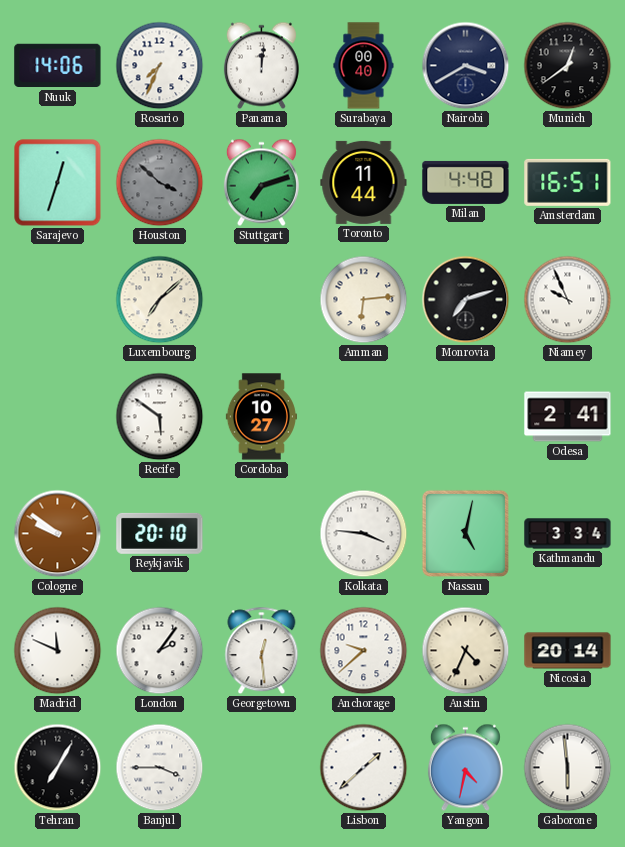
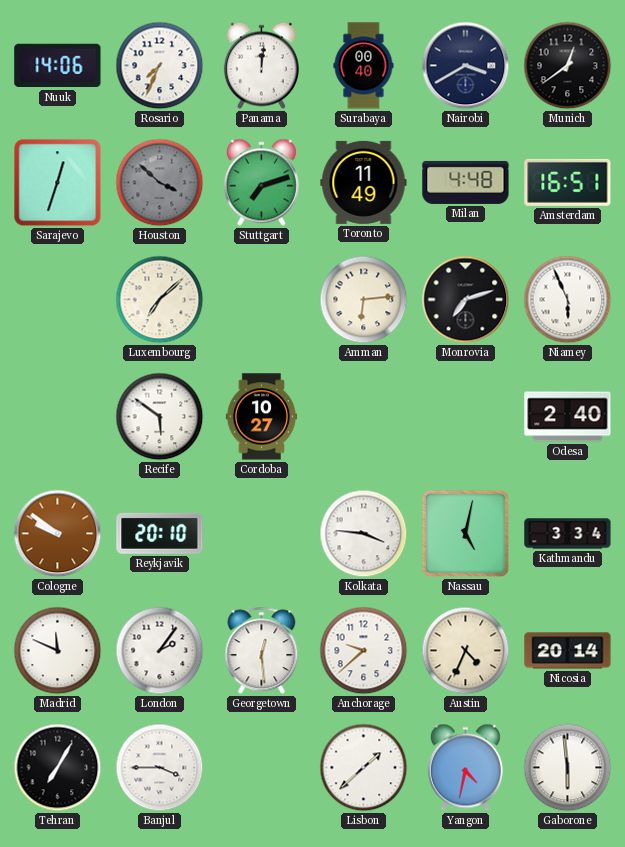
Toronto: 11:44 -> 11:49
Niamey: 9:56 -> 5:56
Odesa: 2:41 -> 2:40
